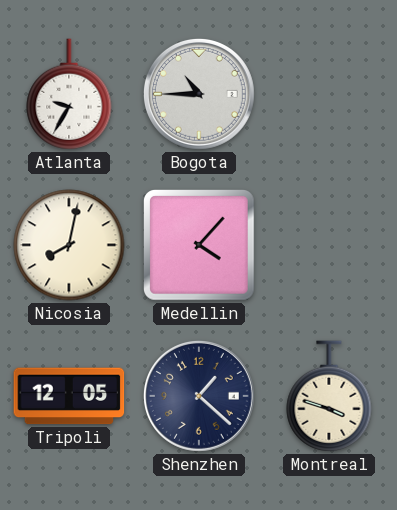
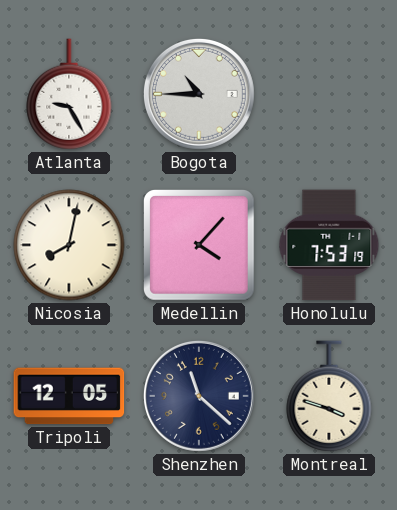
Atlanta: 9:35 -> 9:25
Honolulu: none -> 7:53
Shenzhen: 1:22 -> 11:22
